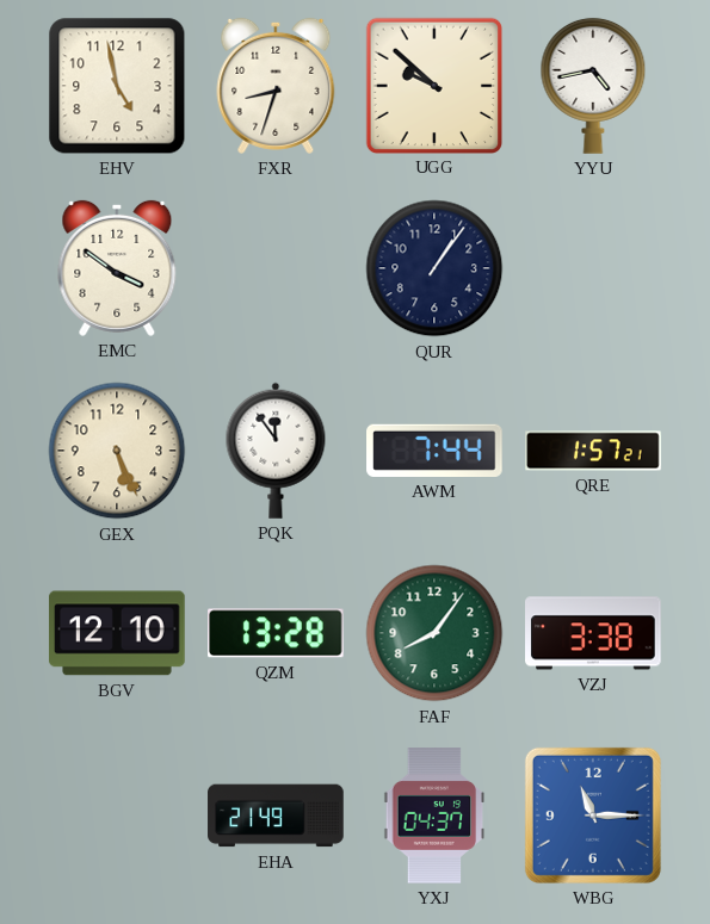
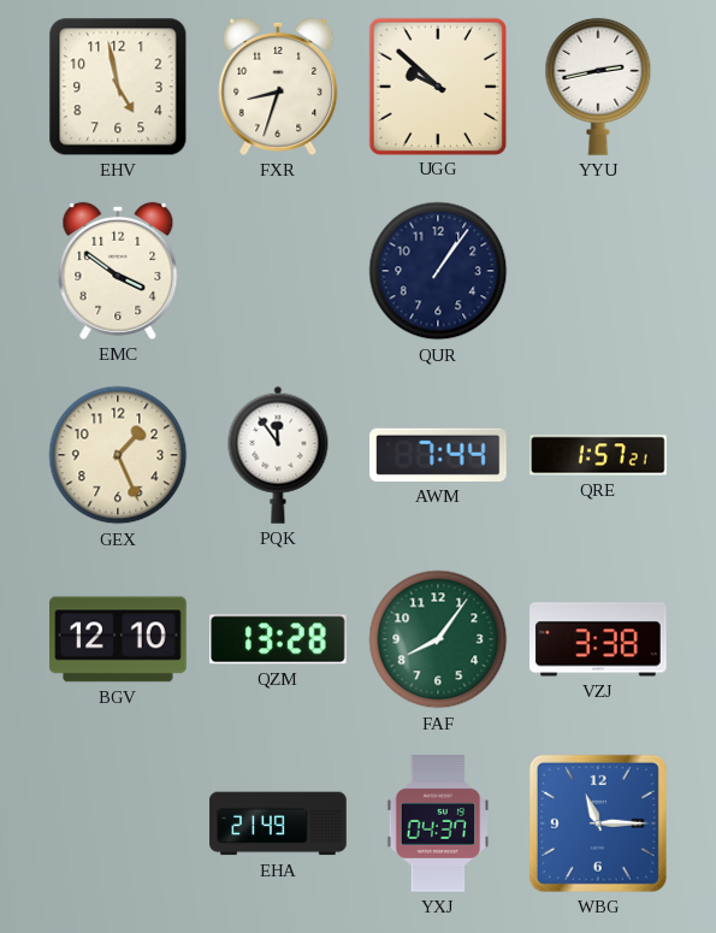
YYU: 4:43 -> 2:43
GEX: 5:26 -> 1:26
